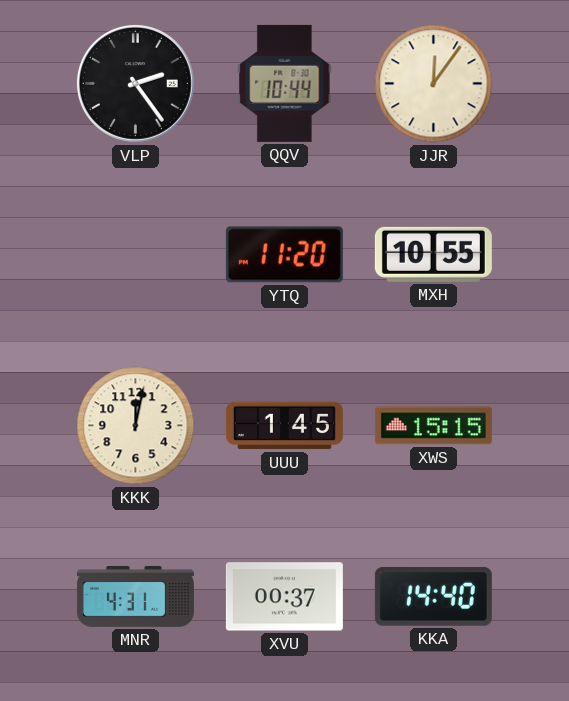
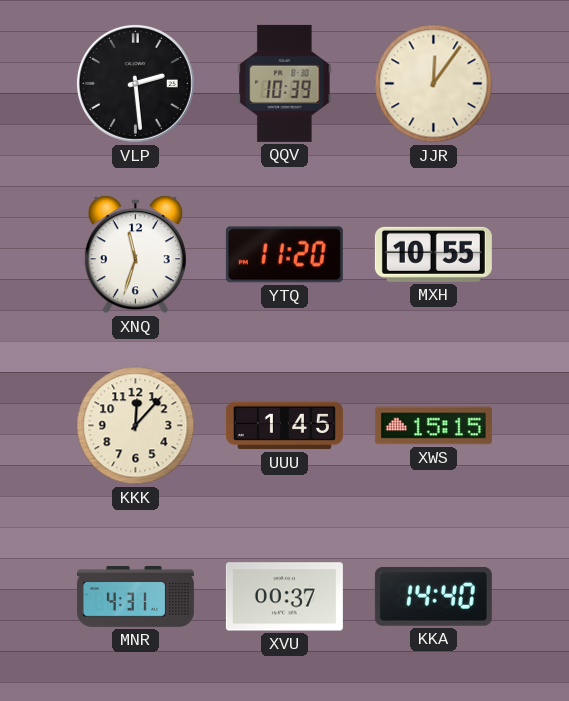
VLP: 2:24 -> 2:29
QQV: 10:44 -> 10:39
XNQ: none -> 11:33
KKK: 12:02 -> 12:07
